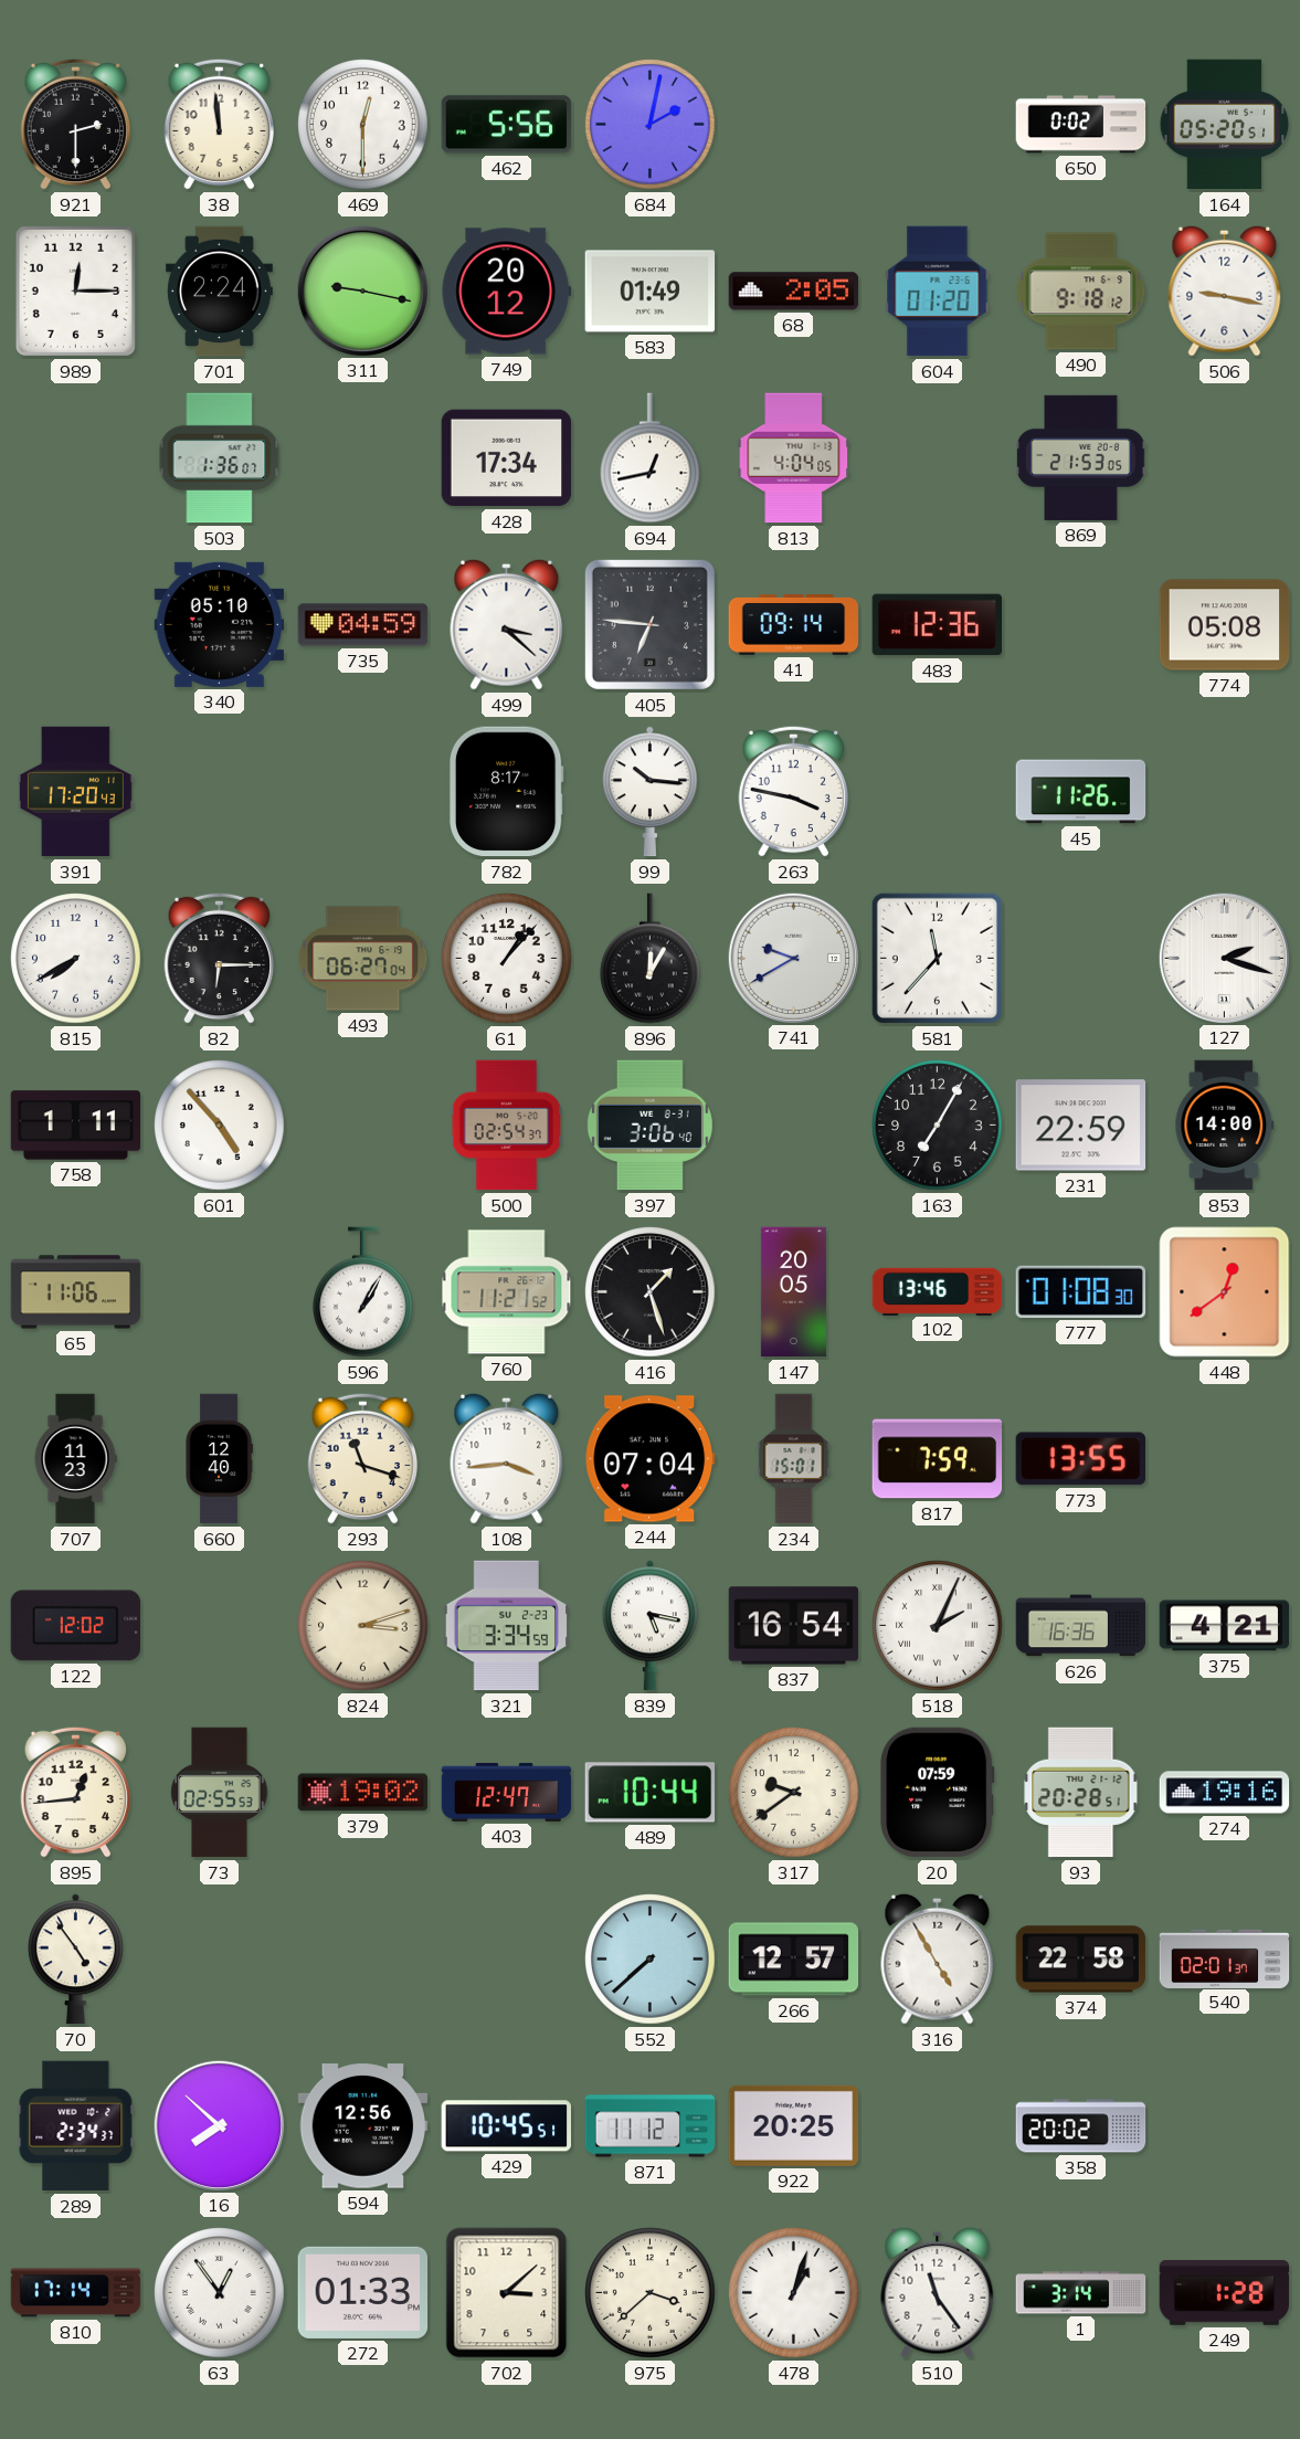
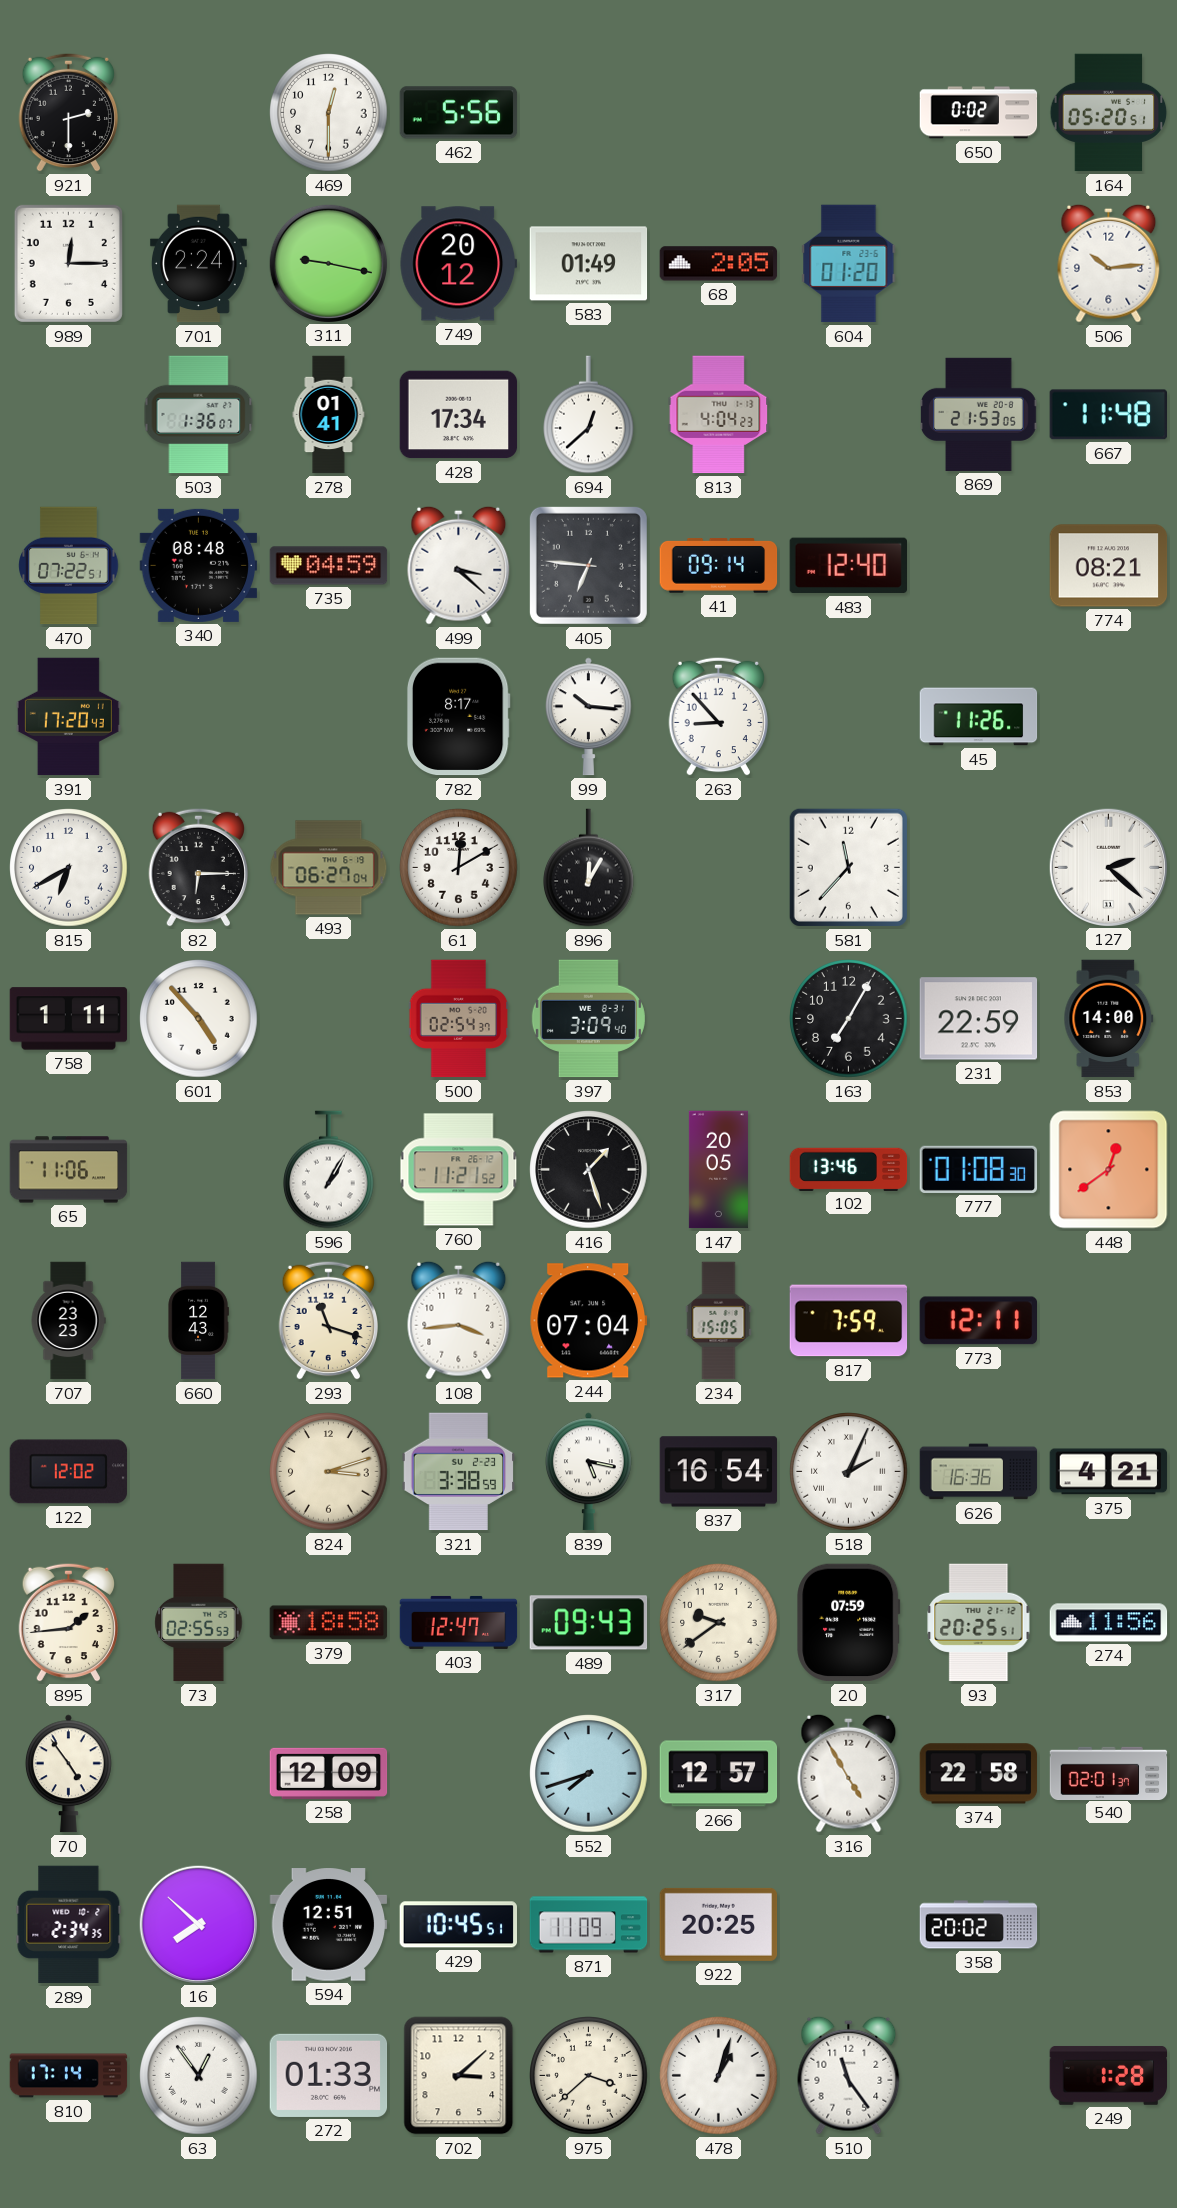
38: 11:59 -> none
684: 2:02 -> none
490: 9:18 -> none
506: 9:17 -> 10:14
278: none -> 01:41
694: 12:43 -> 12:38
813: 4:04:05 -> 4:04:23
667: none -> 11:48
470: none -> 07:22
340: 05:10 -> 08:48
483: 12:36 -> 12:40
774: 05:08 -> 08:21
263: 3:47 -> 8:53
815: 7:40 -> 6:40
61: 1:07 -> 12:10
741: 9:40 -> none
127: 2:18 -> 2:22
397: 3:06 -> 3:09
707: 11:23 -> 23:23
660: 12:40 -> 12:43
234: 15:01 -> 15:05
773: 13:55 -> 12:11
321: 3:34 -> 3:38
895: 12:44 -> 1:44
379: 19:02 -> 18:58
489: 10:44 -> 09:43
93: 20:28 -> 20:25
274: 19:16 -> 11:56
258: none -> 12:09
552: 7:38 -> 7:42
289: 2:34:37 -> 2:34:35
594: 12:56 -> 12:51
871: 11:12 -> 11:09
1: 3:14 -> none
